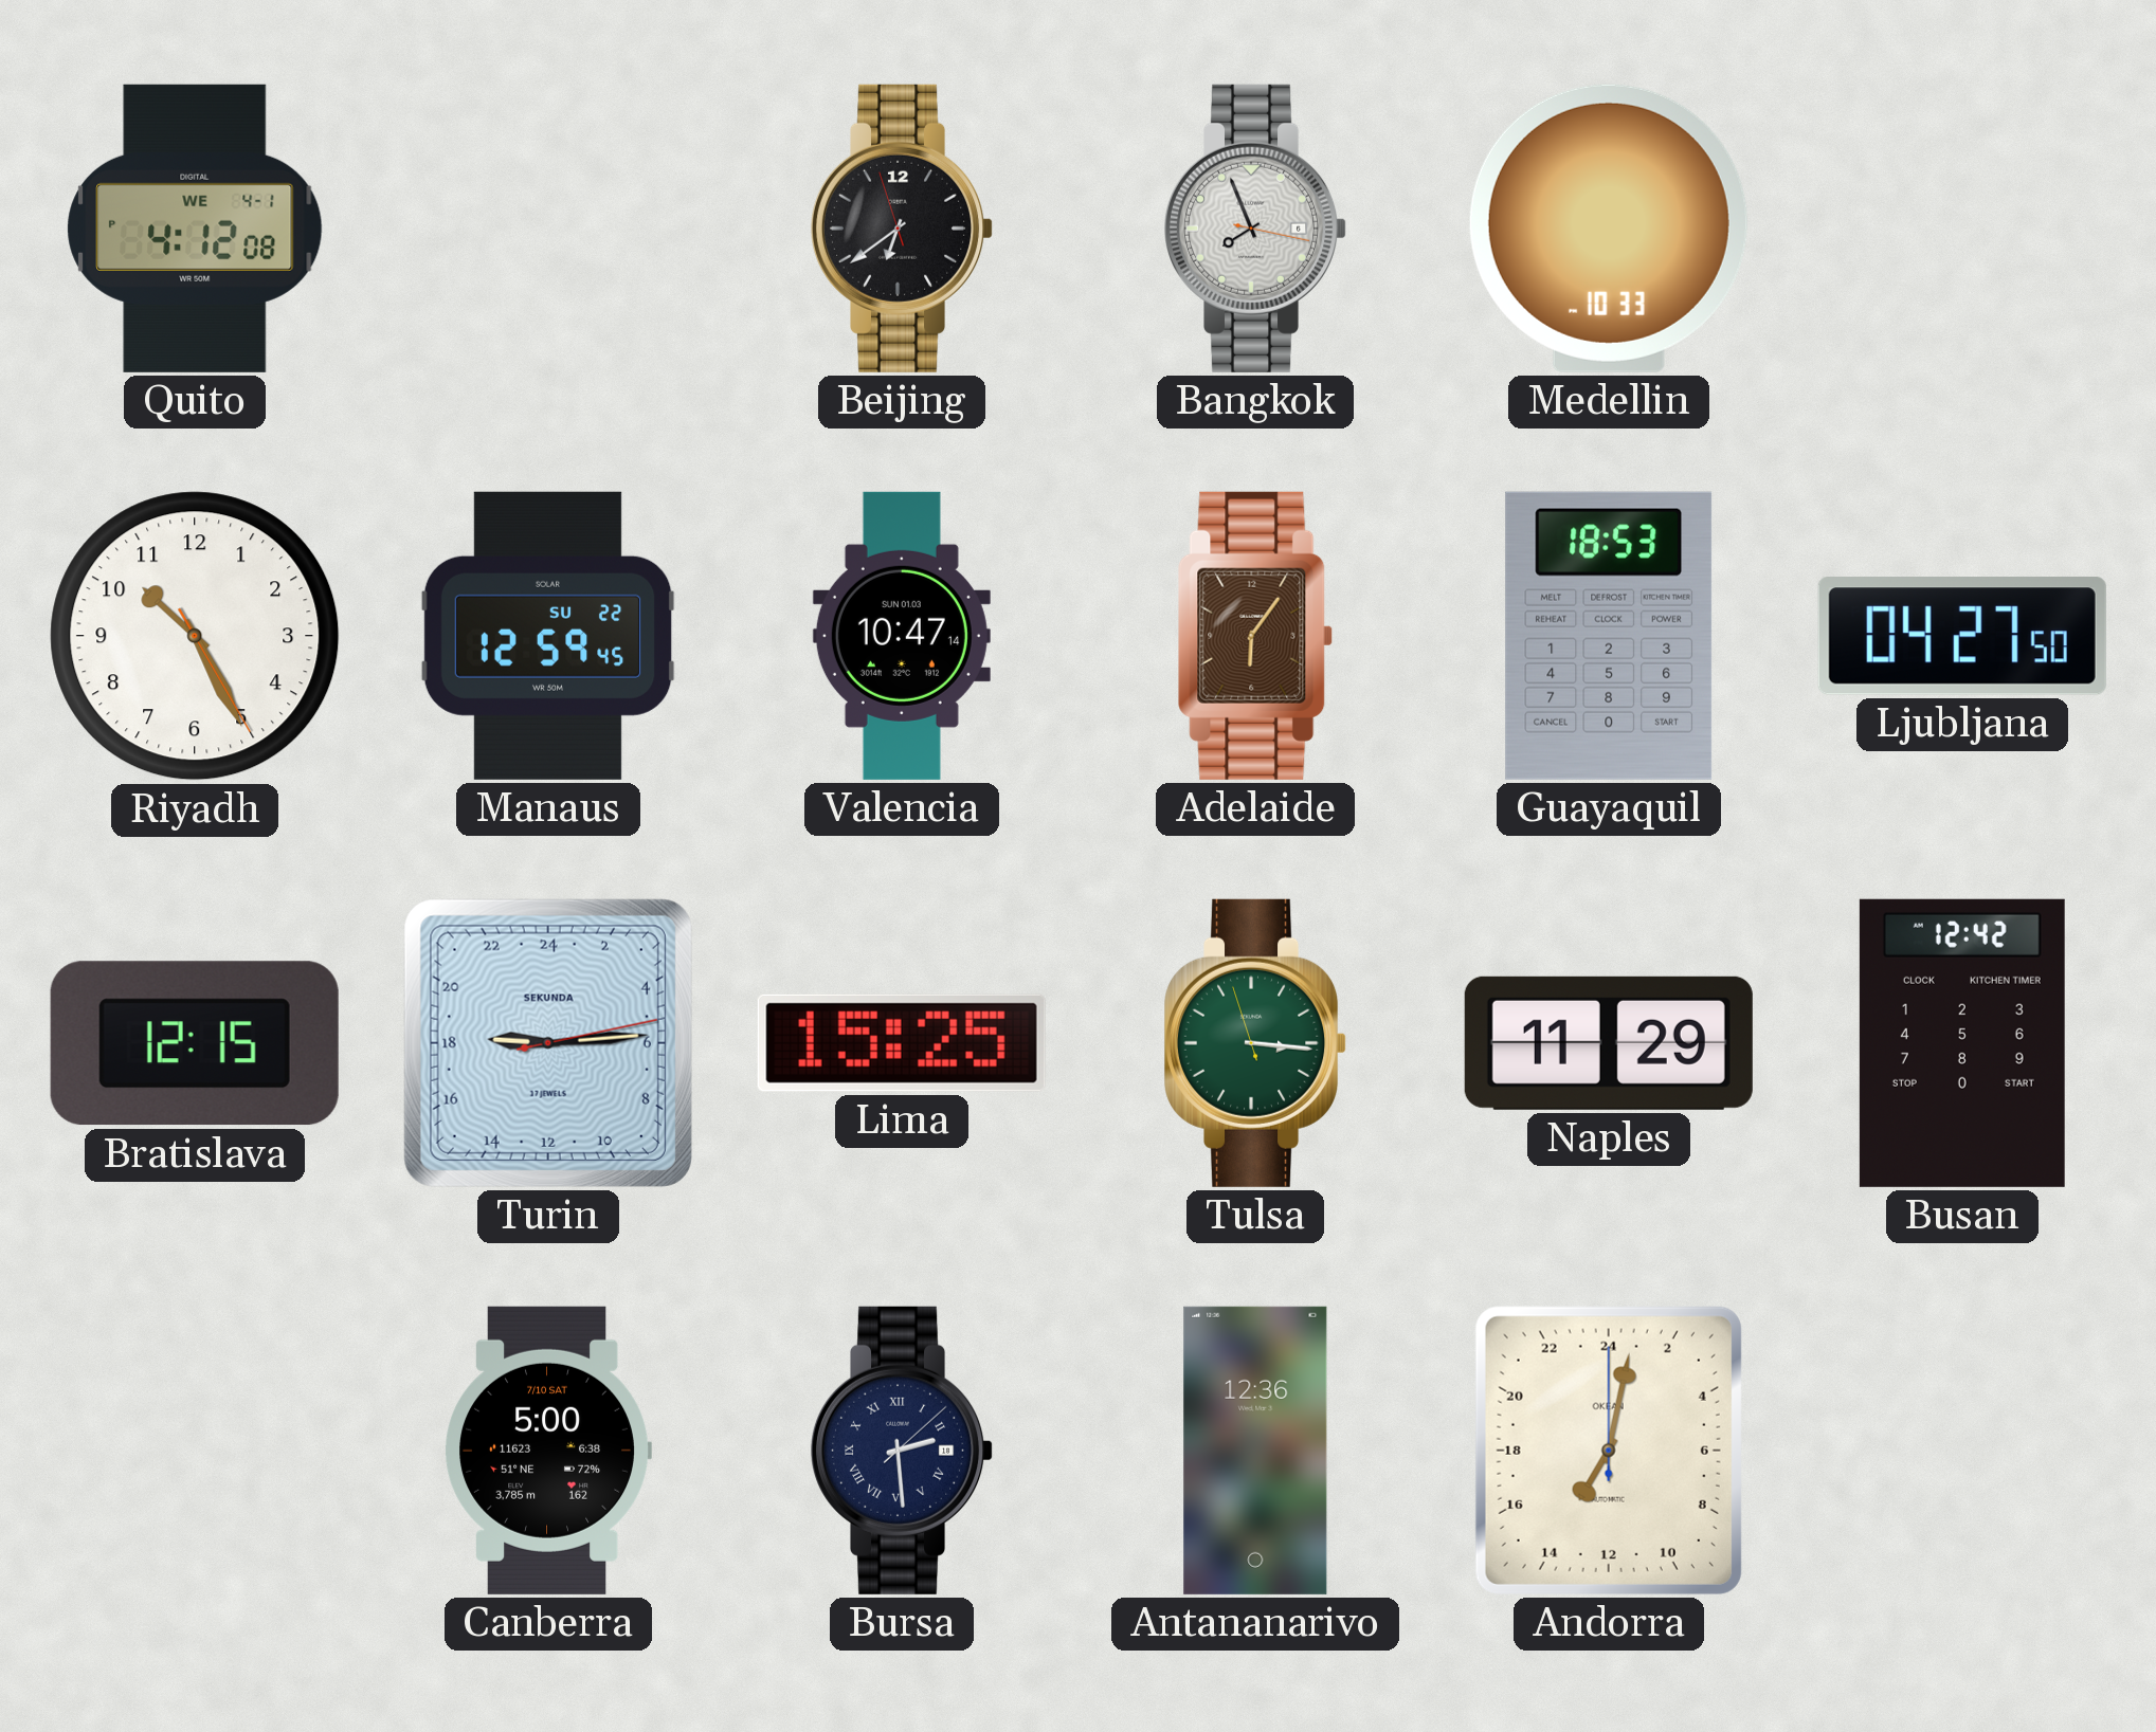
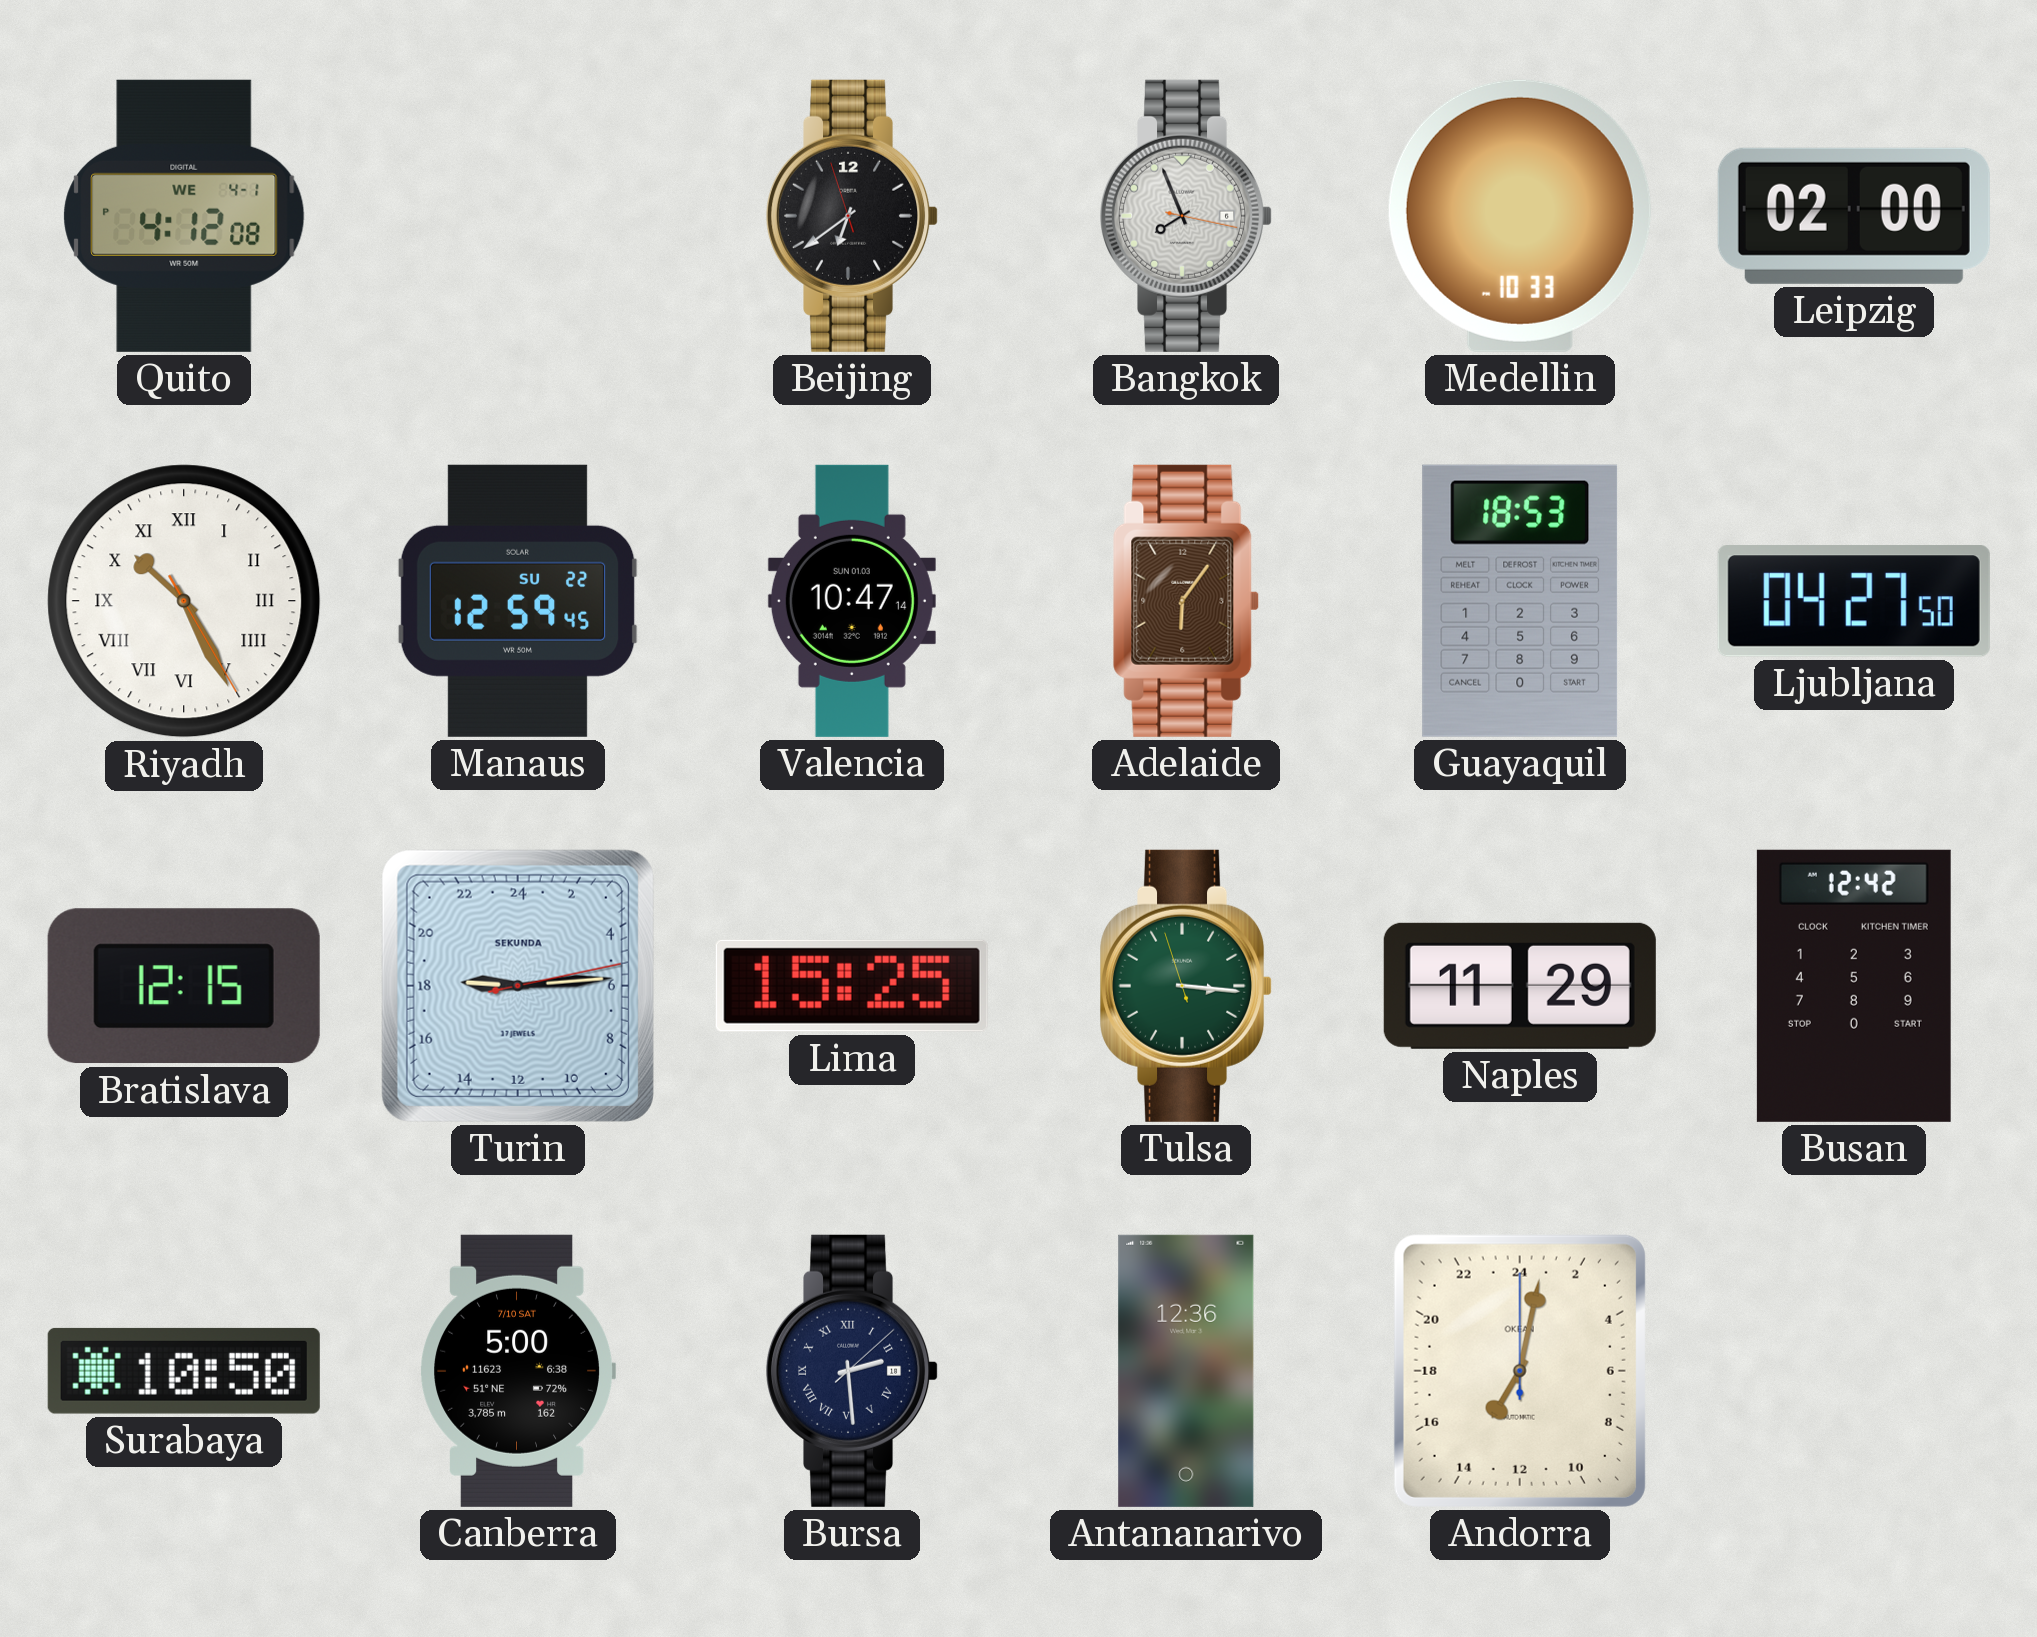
Leipzig: none -> 02:00
Riyadh numerals: Arabic -> Roman
Surabaya: none -> 10:50
